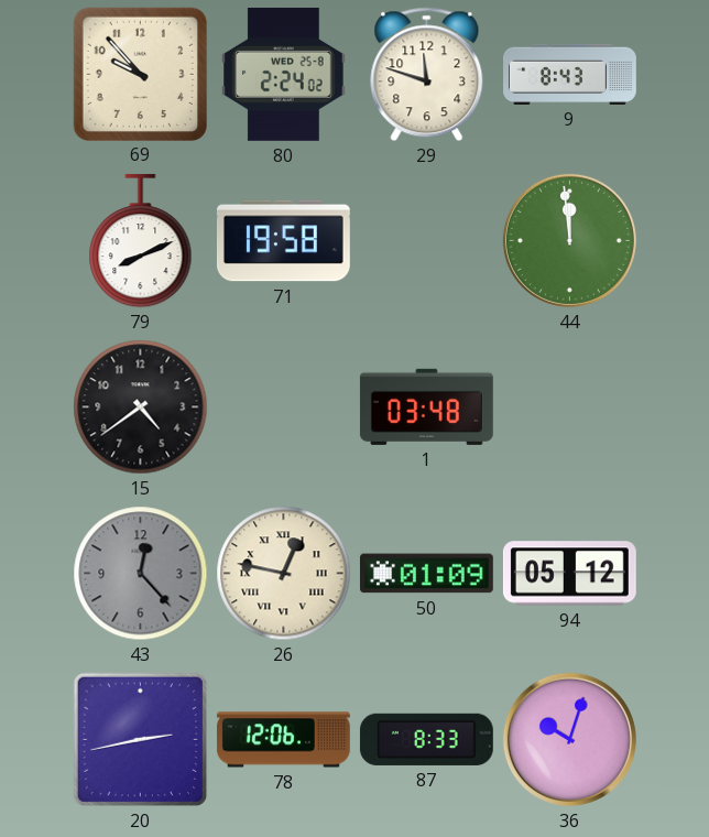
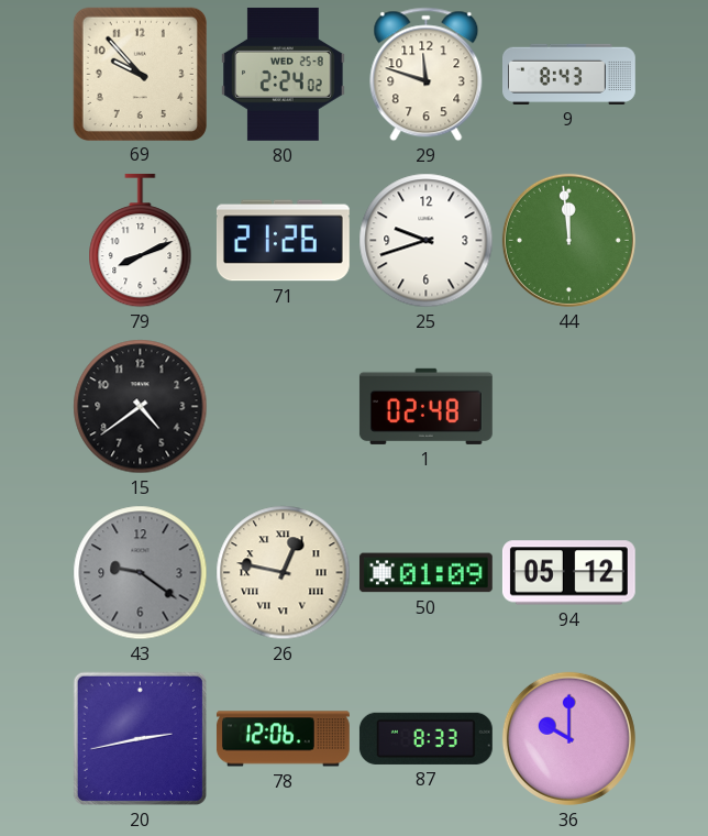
71: 19:58 -> 21:26
25: none -> 9:42
1: 03:48 -> 02:48
43: 12:23 -> 9:21
36: 10:03 -> 10:00
